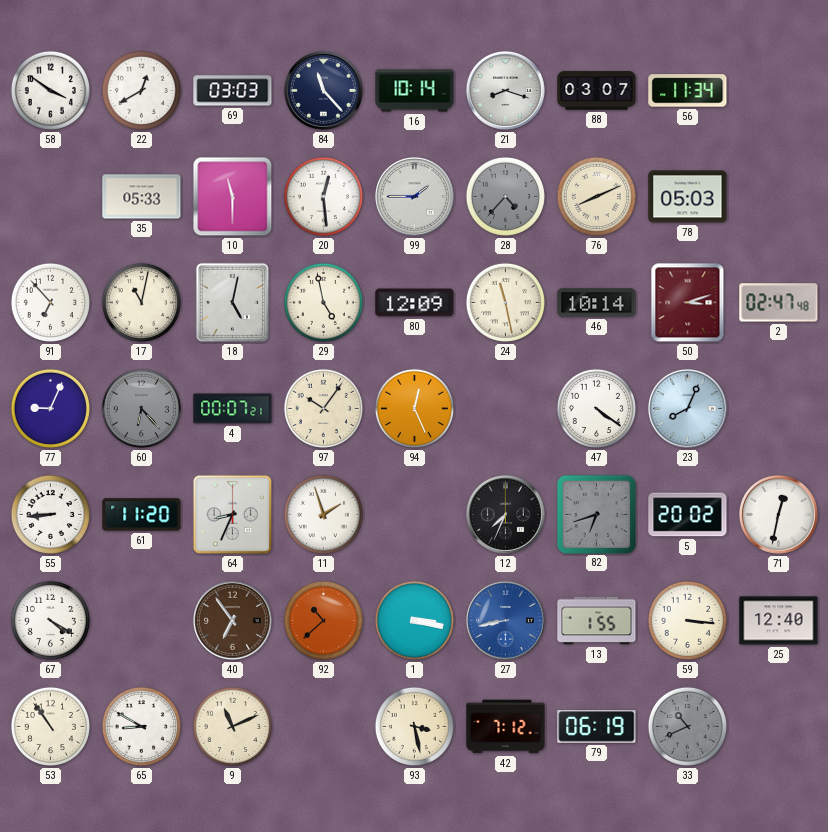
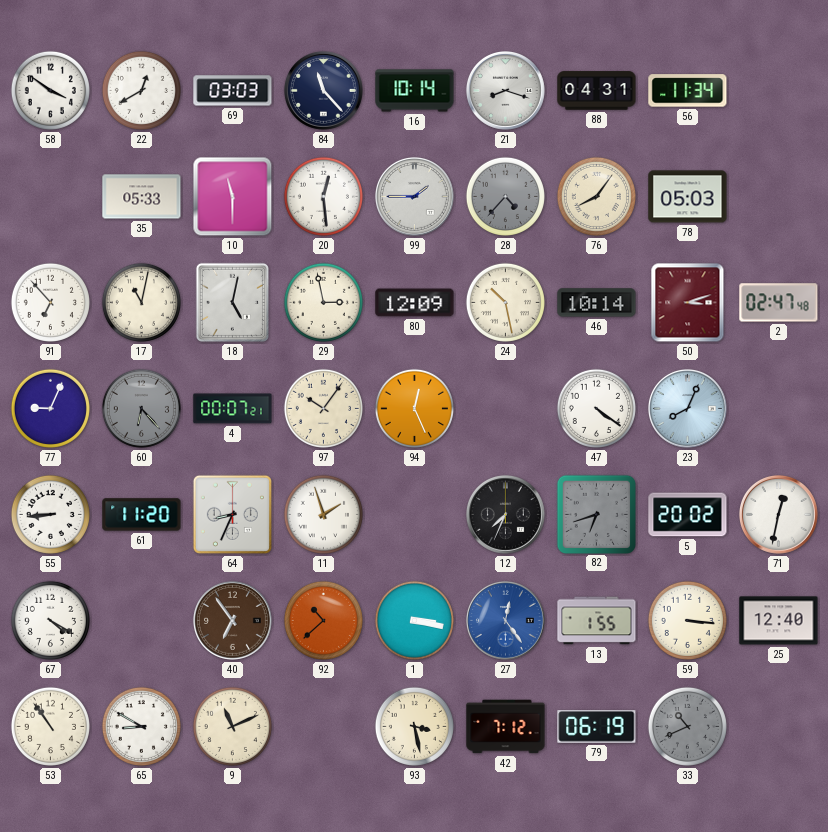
88: 03:07 -> 04:31
76: 8:11 -> 8:06
29: 4:58 -> 2:58
24: 11:28 -> 10:28
27: 8:43 -> 12:24
